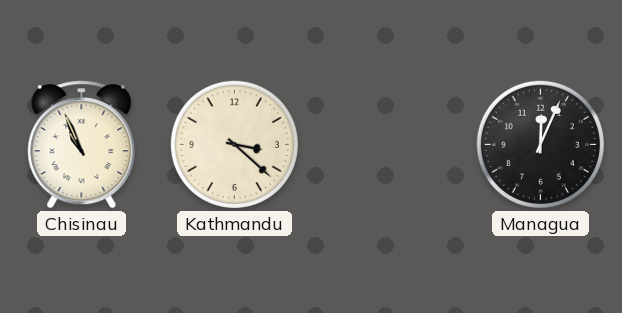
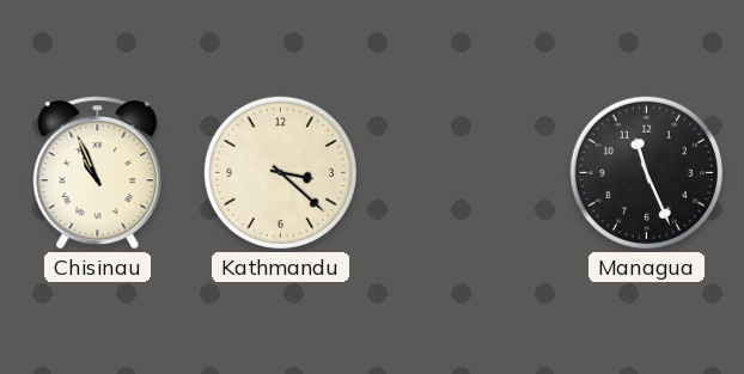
Managua: 12:04 -> 11:26
